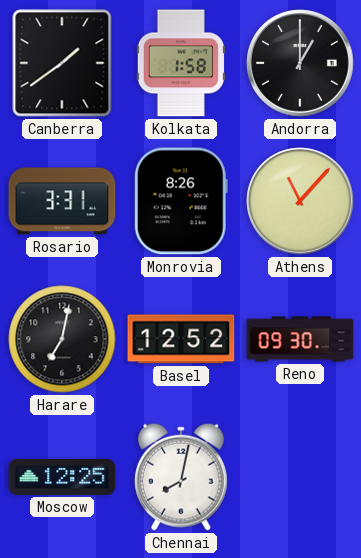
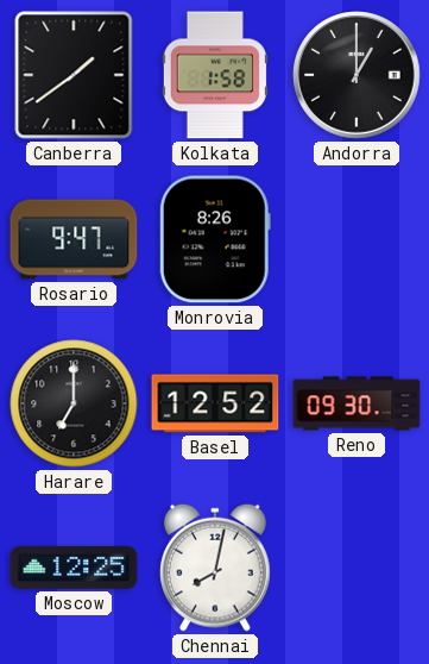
Rosario: 3:31 -> 9:47
Athens: 11:07 -> none
Harare: 7:02 -> 7:00
